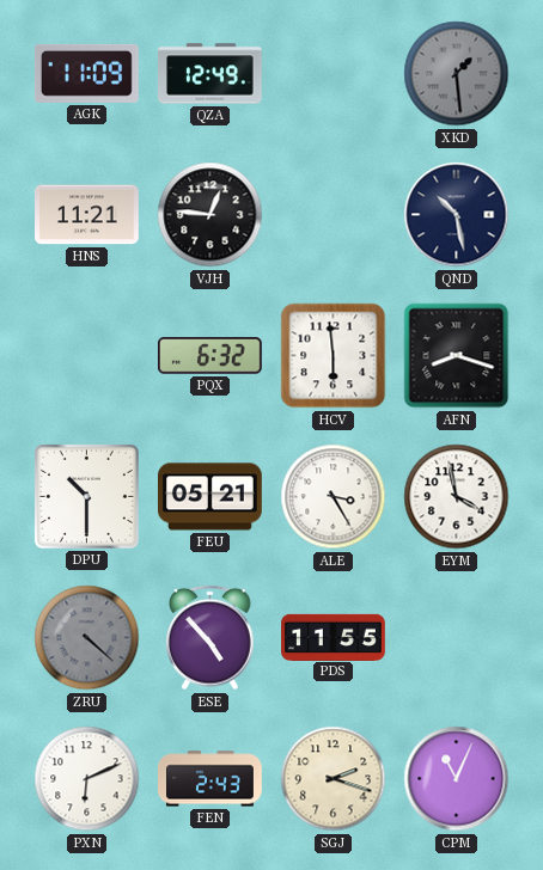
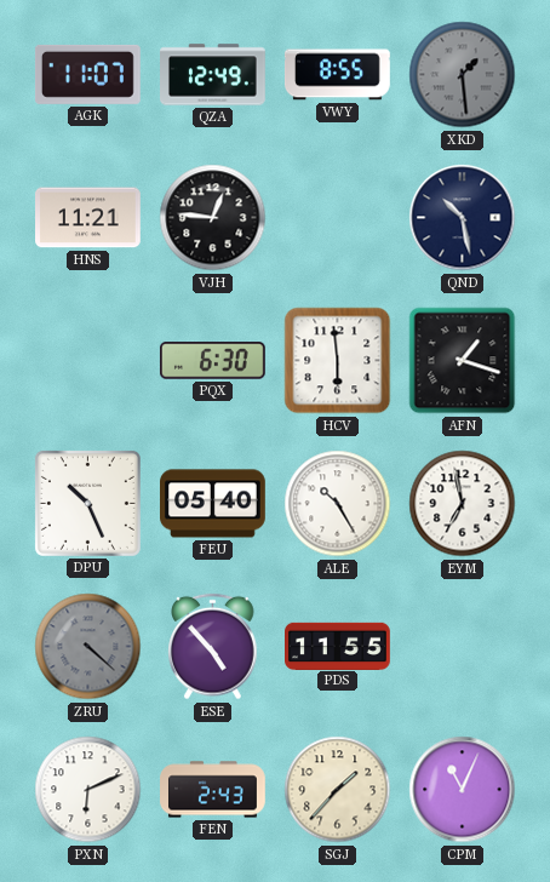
AGK: 11:09 -> 11:07
VWY: none -> 8:55
PQX: 6:32 -> 6:30
AFN: 8:18 -> 1:18
DPU: 10:30 -> 10:26
FEU: 05:21 -> 05:40
ALE: 3:25 -> 10:25
EYM: 3:58 -> 6:58
SGJ: 2:18 -> 1:37
